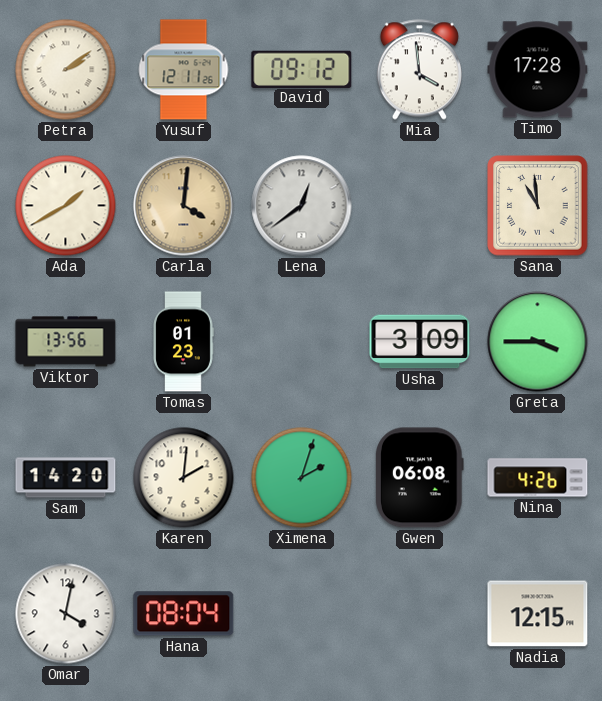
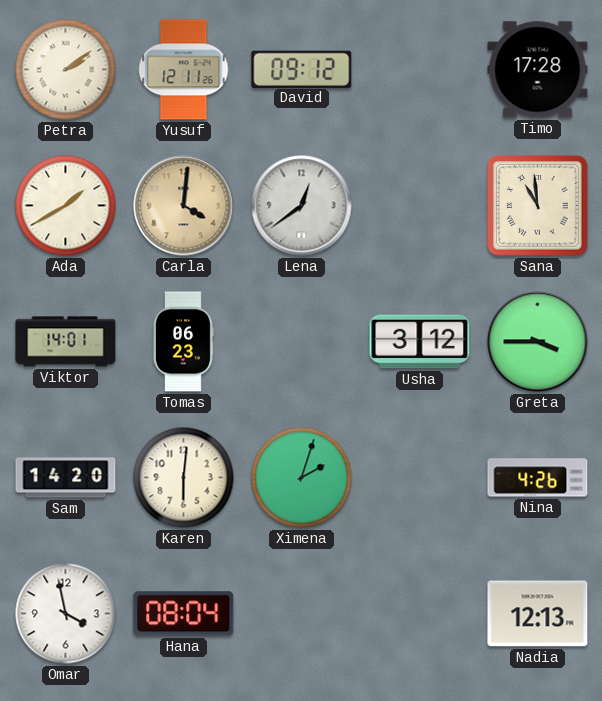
Mia: 3:59 -> none
Viktor: 13:56 -> 14:01
Tomas: 01:23 -> 06:23
Usha: 3:09 -> 3:12
Karen: 2:01 -> 6:01
Gwen: 06:08 -> none
Omar: 4:02 -> 3:58
Nadia: 12:15 -> 12:13
